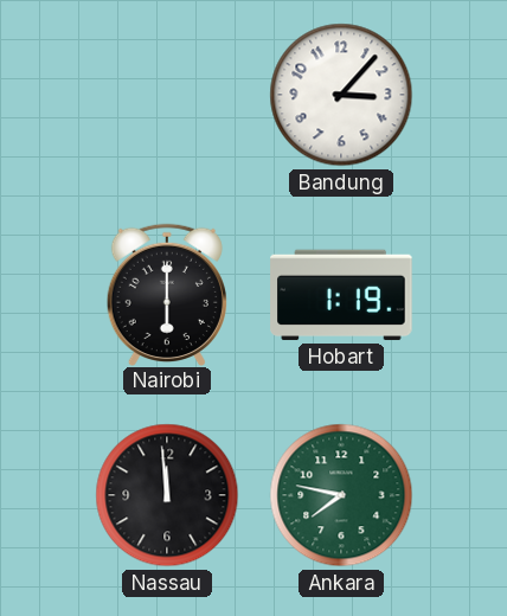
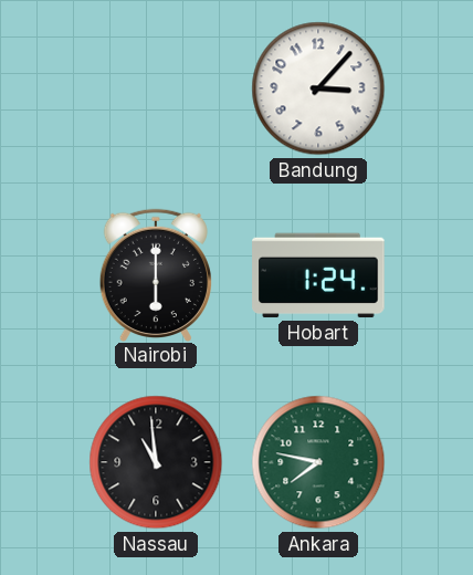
Hobart: 1:19 -> 1:24
Nassau: 11:59 -> 10:59
